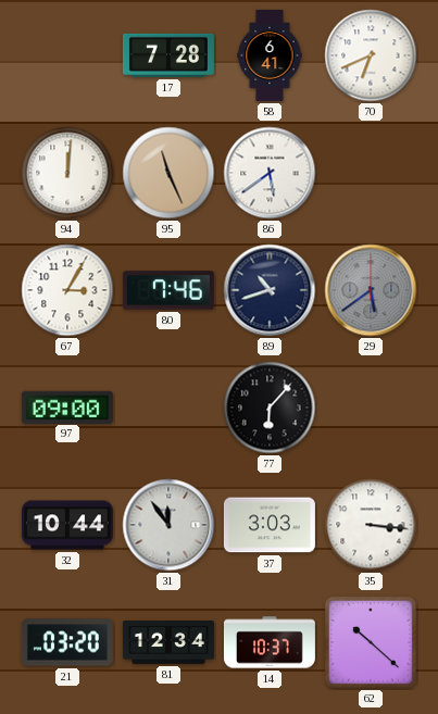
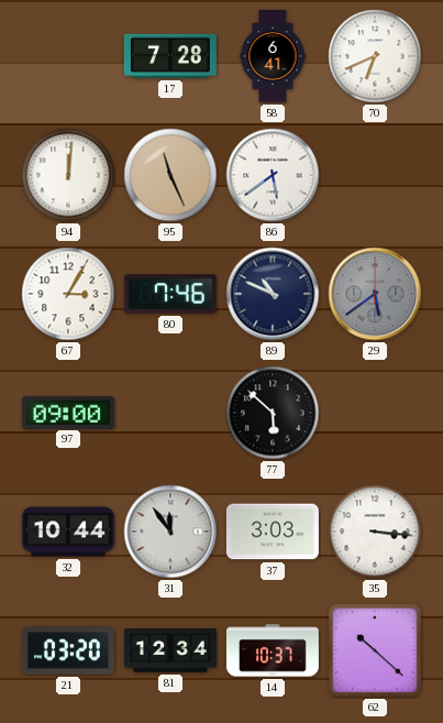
89: 10:42 -> 10:49
77: 6:07 -> 5:52
